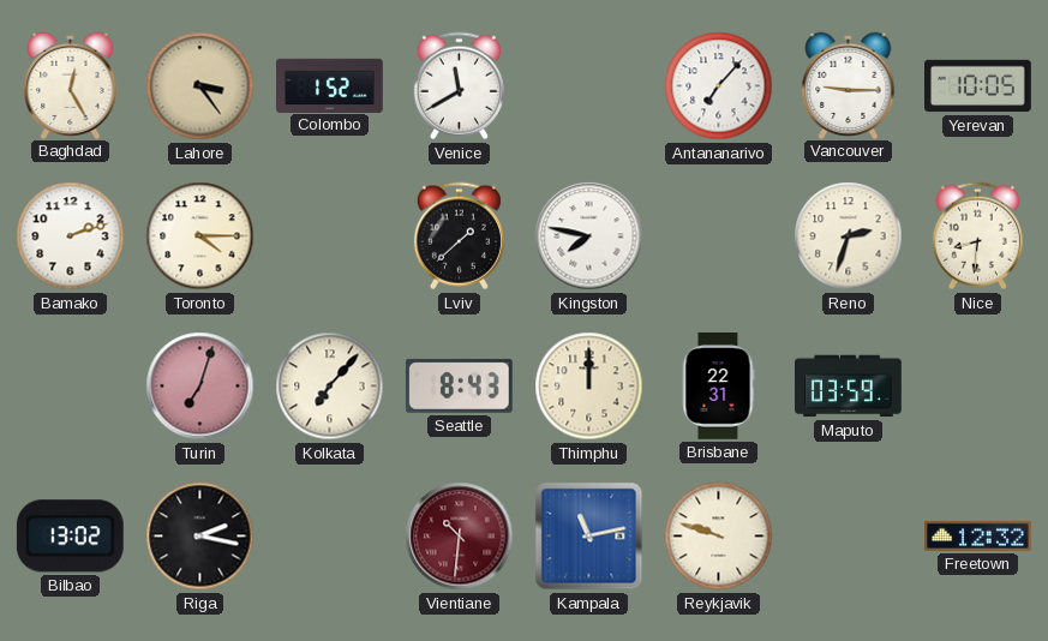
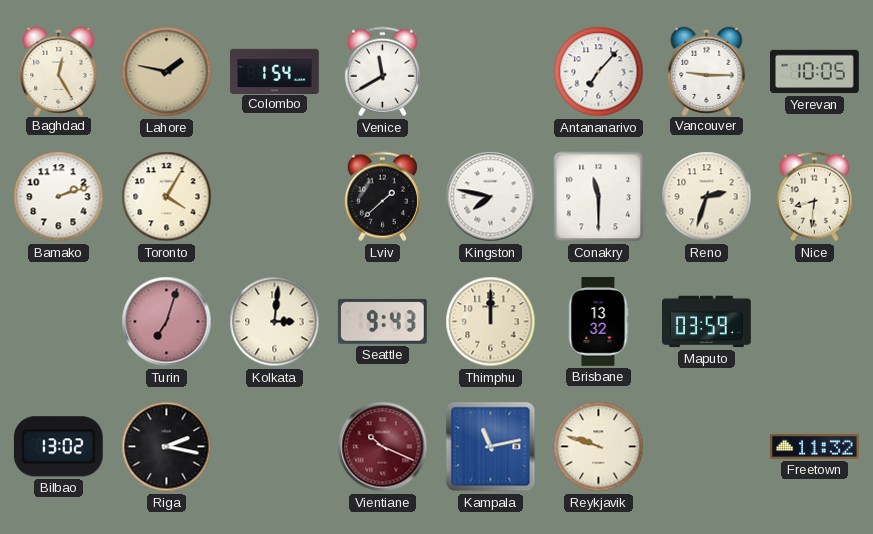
Lahore: 3:24 -> 1:47
Colombo: 1:52 -> 1:54
Toronto: 4:15 -> 4:05
Conakry: none -> 11:30
Kolkata: 7:07 -> 3:01
Seattle: 8:43 -> 9:43
Brisbane: 22:31 -> 13:32
Vientiane: 10:31 -> 10:19
Freetown: 12:32 -> 11:32
